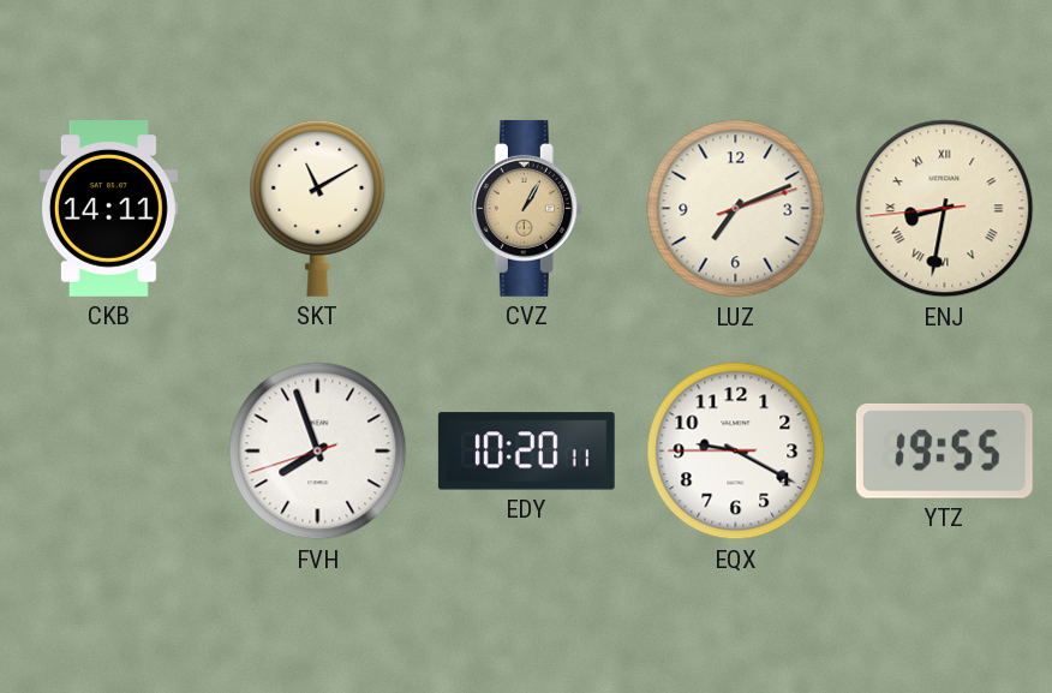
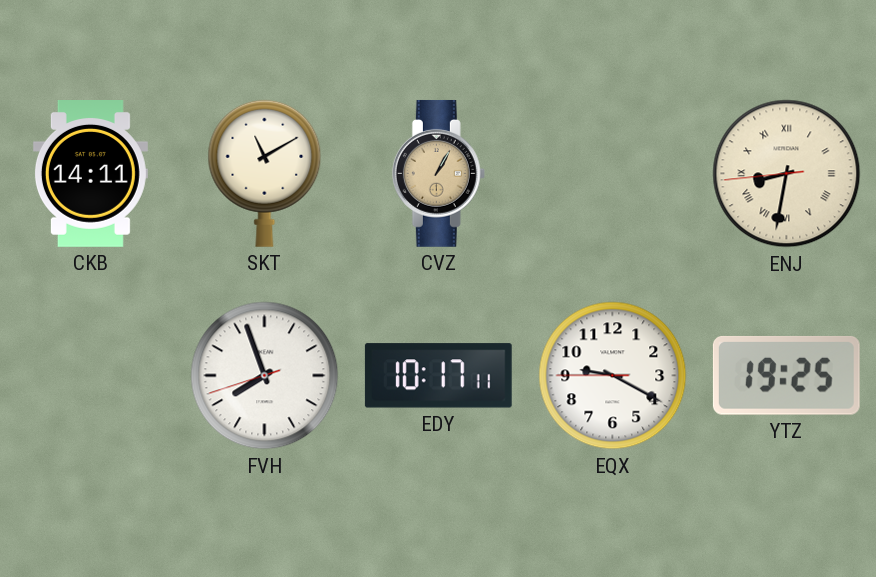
LUZ: 7:11 -> none
EDY: 10:20 -> 10:17
YTZ: 19:55 -> 19:25
